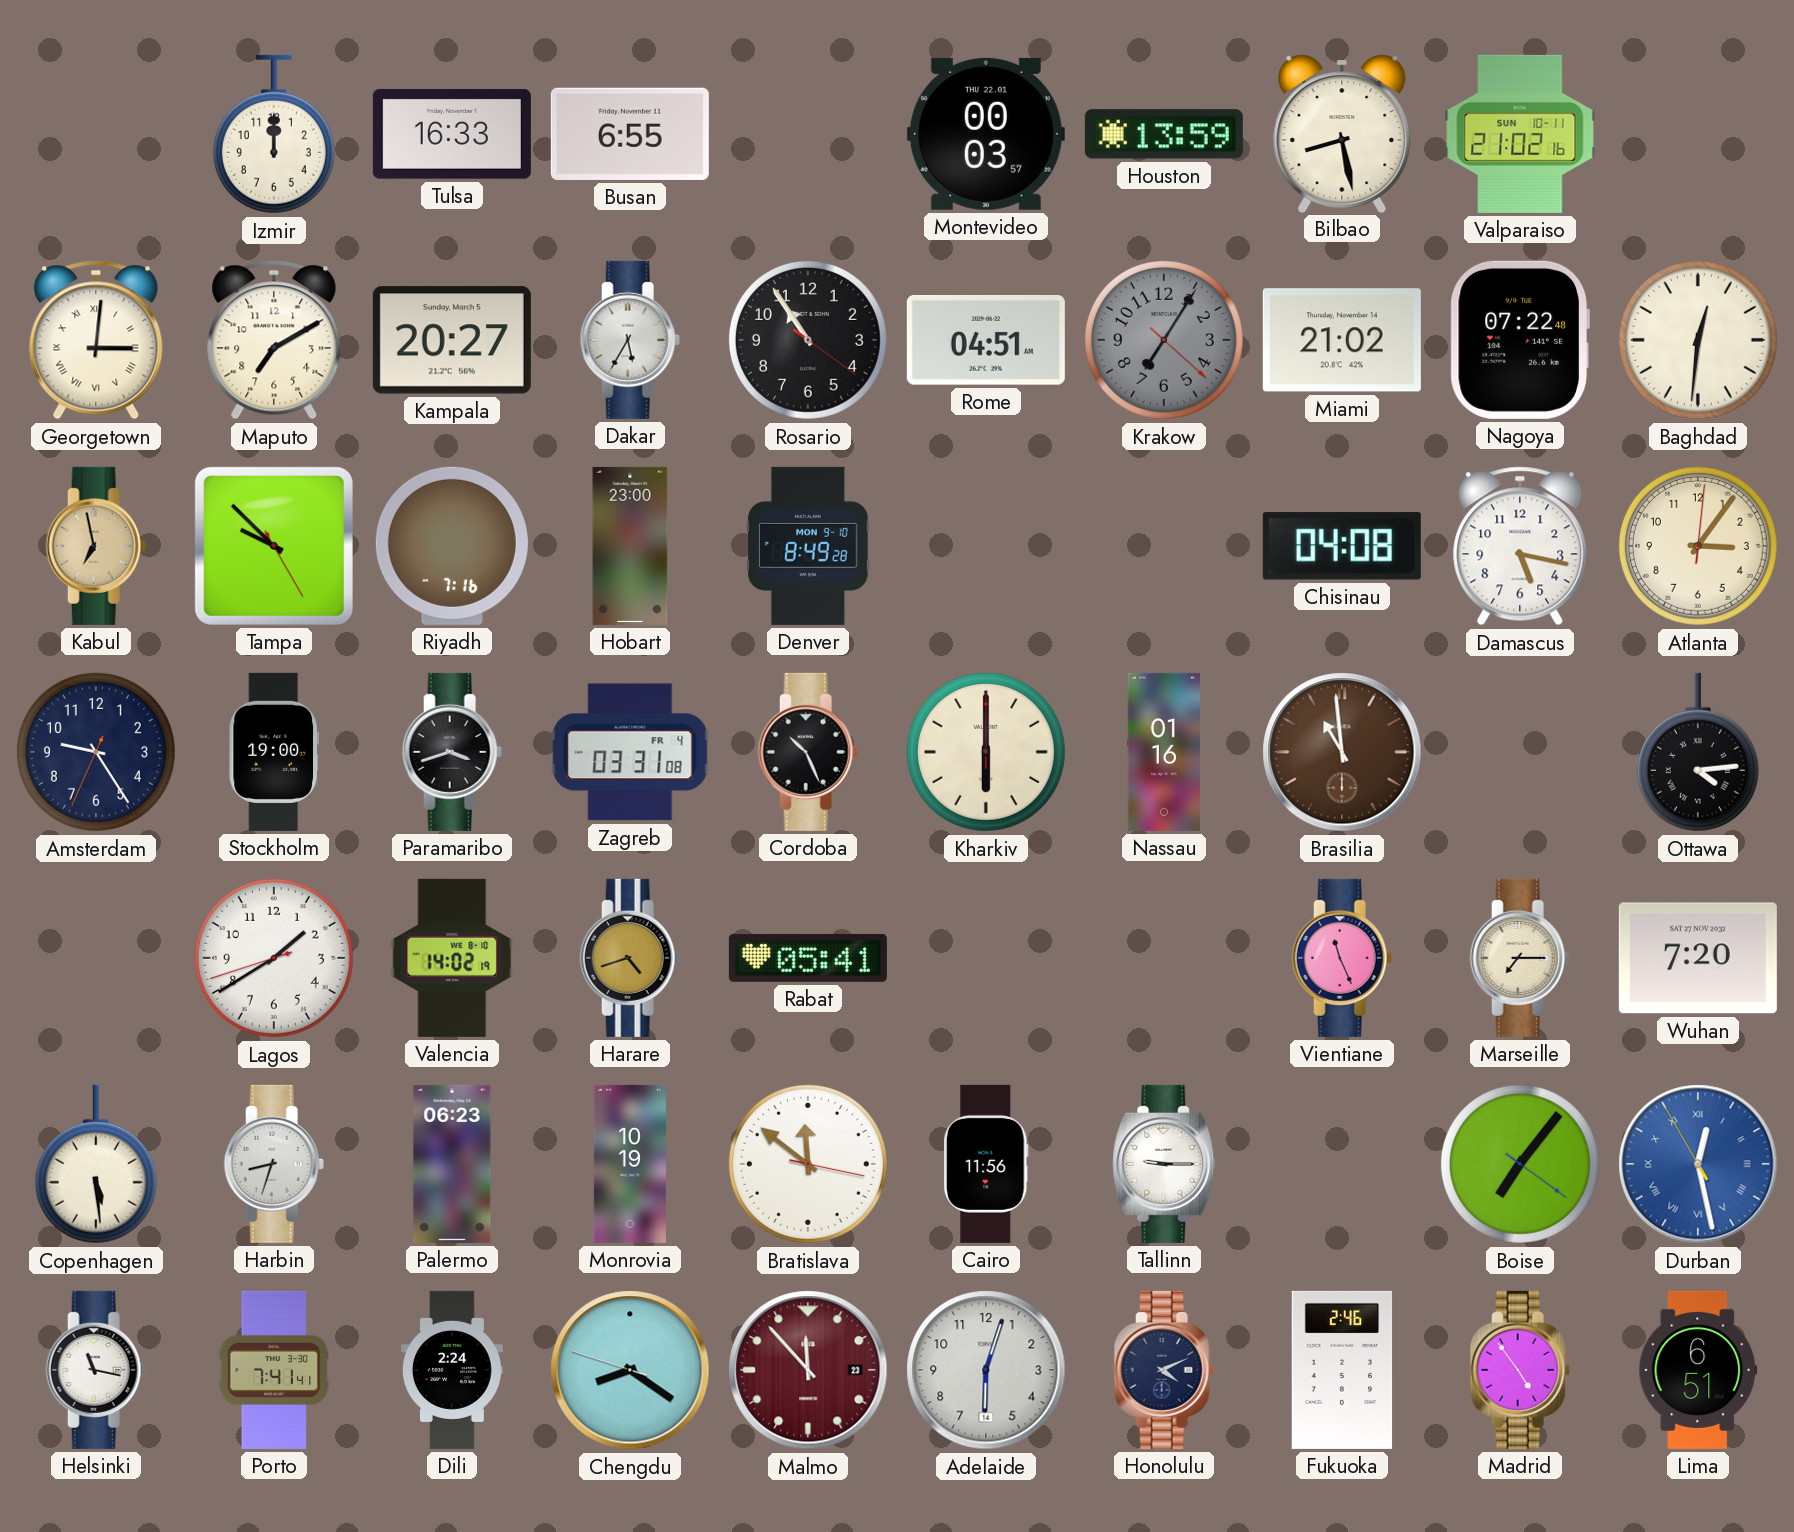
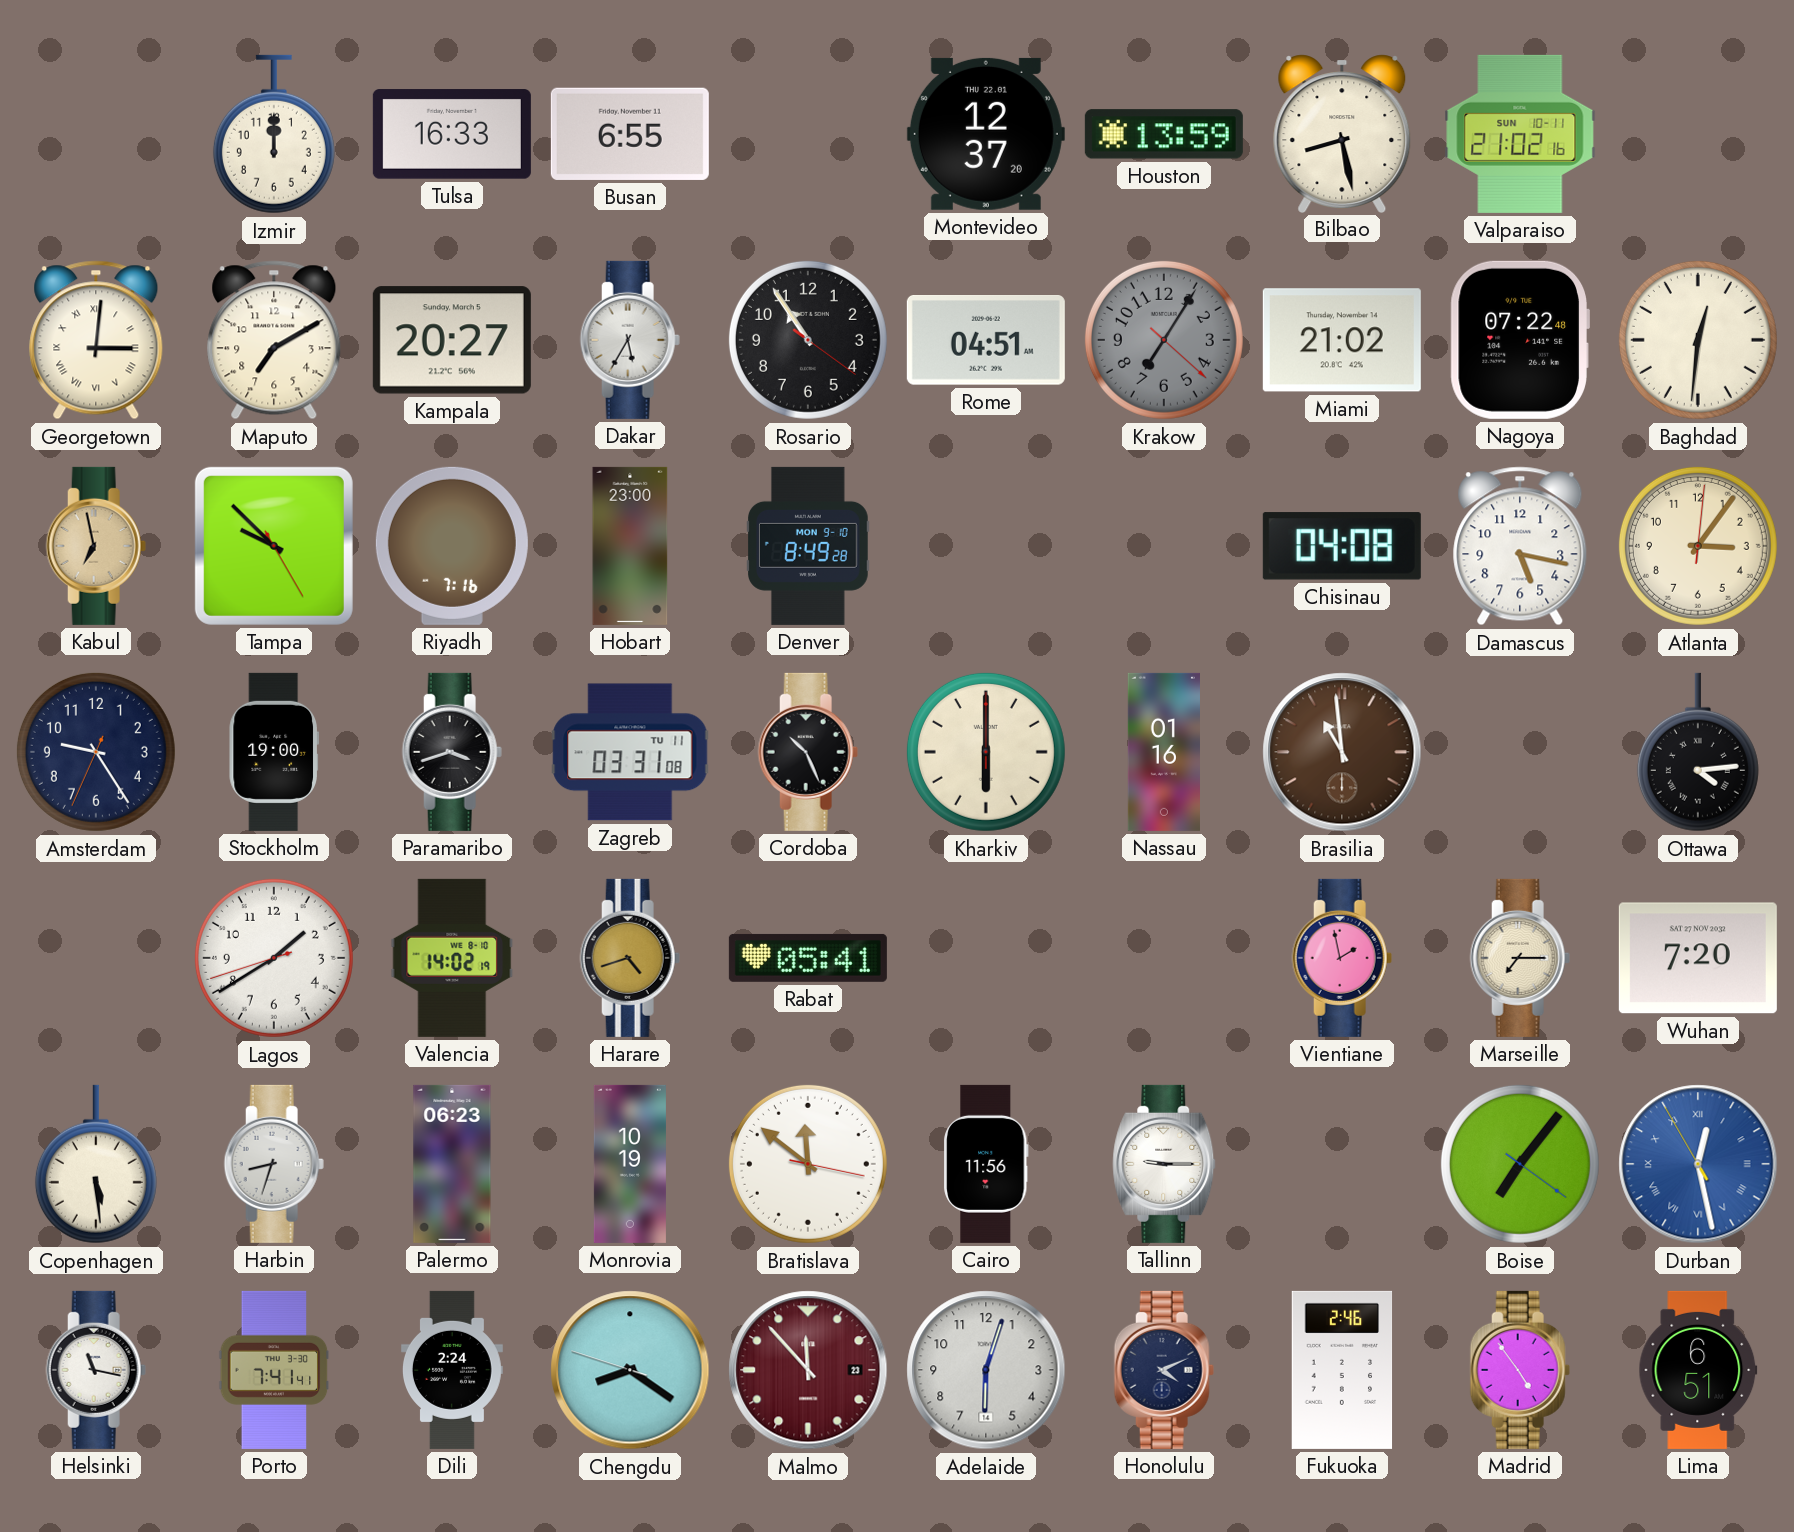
Montevideo: 00:03 -> 12:37
Zagreb date: FR 4 -> TU 11
Vientiane: 11:26 -> 1:58
